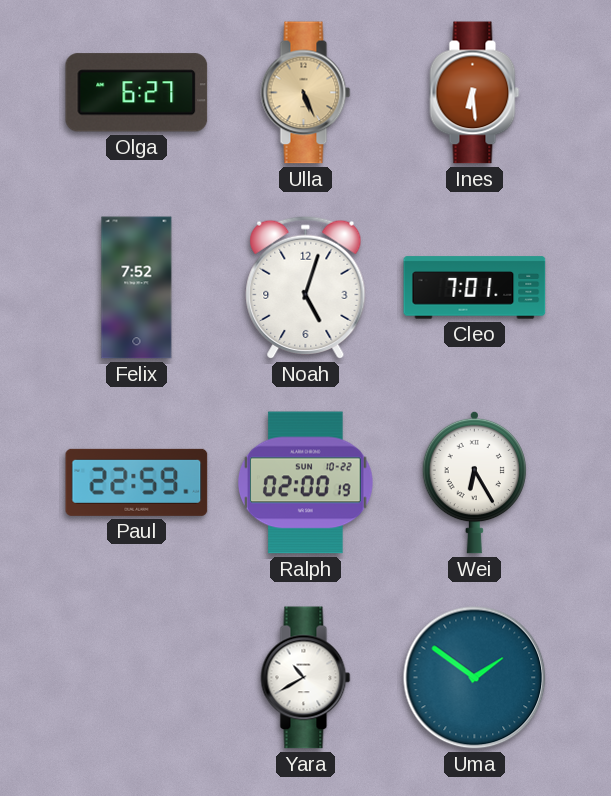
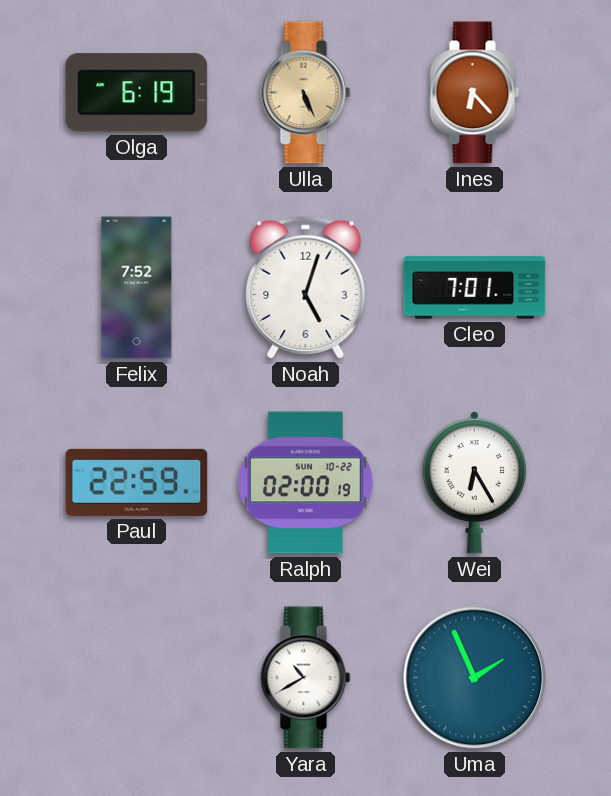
Olga: 6:27 -> 6:19
Ines: 6:29 -> 6:23
Uma: 1:51 -> 1:56
